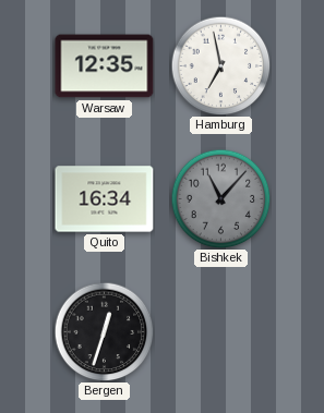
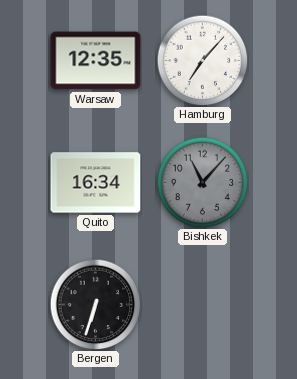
Hamburg: 6:58 -> 7:07
Bergen: 12:33 -> 6:33
